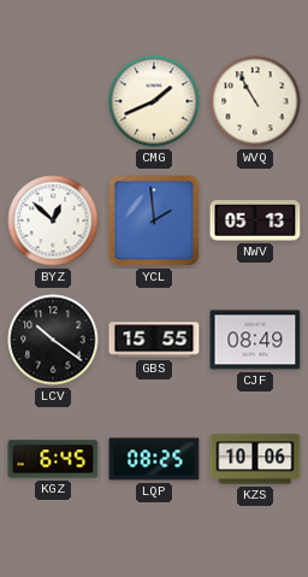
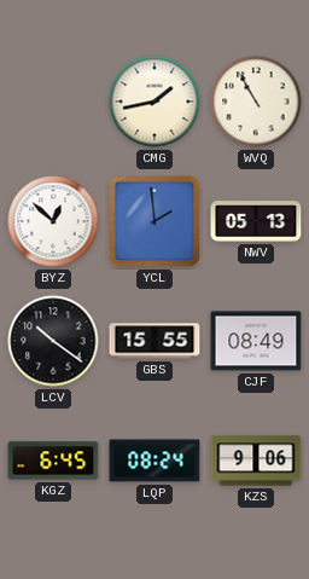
CMG: 1:41 -> 1:43
LQP: 08:25 -> 08:24
KZS: 10:06 -> 9:06
